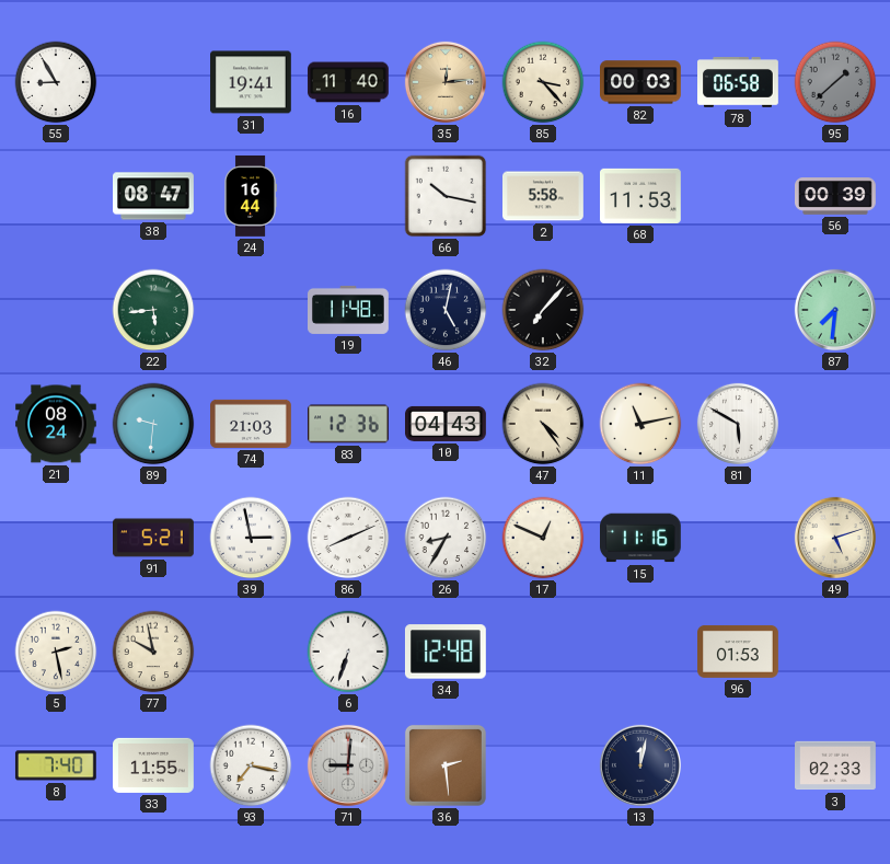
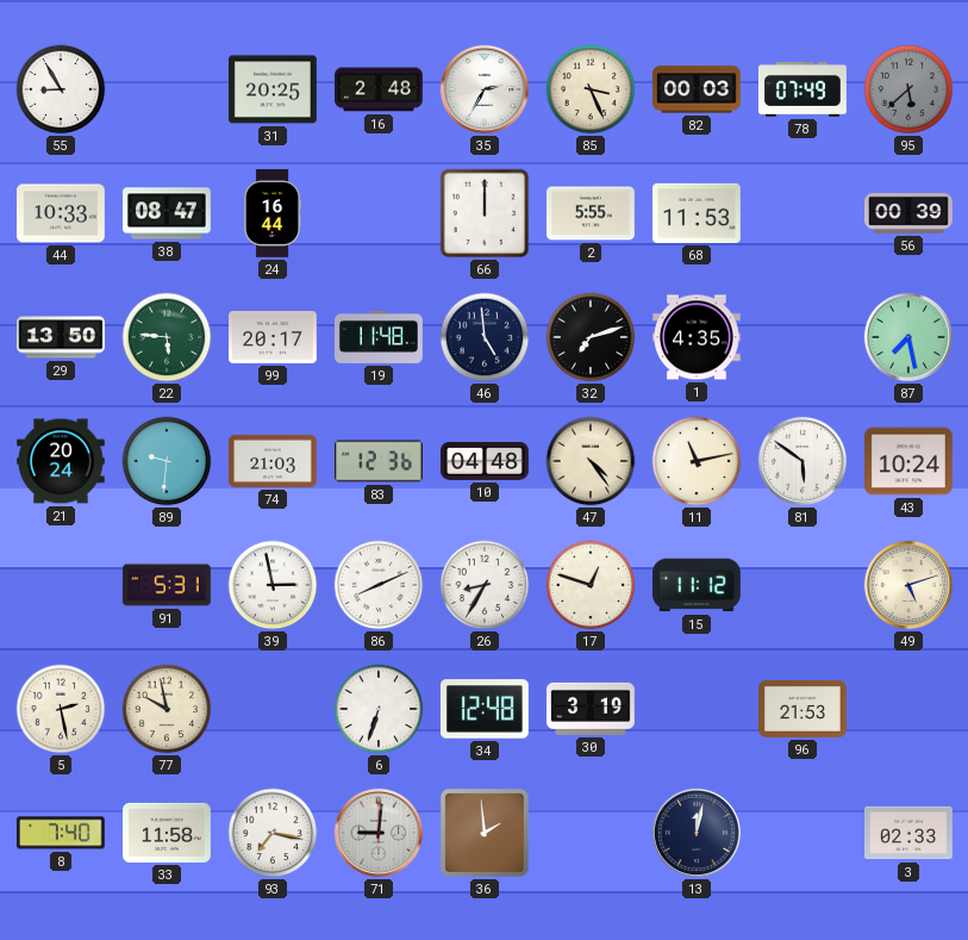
31: 19:41 -> 20:25
16: 11:40 -> 2:48
35: 12:14 -> 2:35
35 dial: champagne -> white
85: 3:23 -> 3:26
78: 06:58 -> 07:49
95: 1:38 -> 5:38
44: none -> 10:33
66: 10:17 -> 12:00
2: 5:58 -> 5:55
29: none -> 13:50
22: 5:44 -> 5:46
99: none -> 20:17
46: 5:02 -> 4:59
32: 7:07 -> 7:12
1: none -> 4:35
87: 7:31 -> 7:28
21: 08:24 -> 20:24
10: 04:43 -> 04:48
81: 5:50 -> 5:51
43: none -> 10:24
91: 5:21 -> 5:31
17: 12:49 -> 12:48
15: 11:16 -> 11:12
30: none -> 3:19
96: 01:53 -> 21:53
33: 11:55 -> 11:58
36: 2:29 -> 1:59
